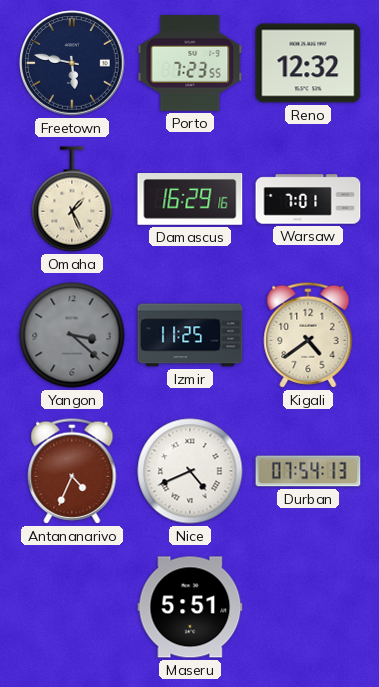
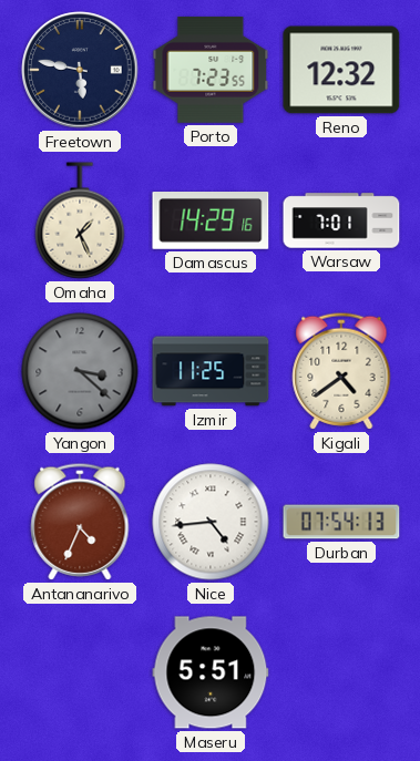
Damascus: 16:29 -> 14:29
Nice: 4:41 -> 4:44
